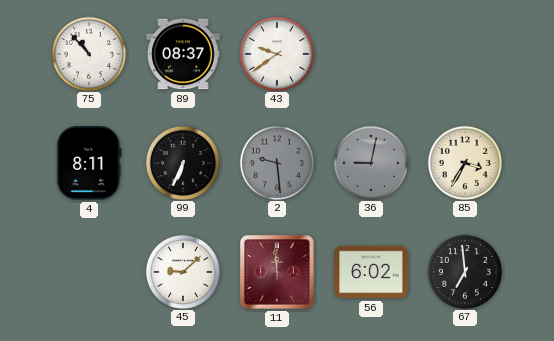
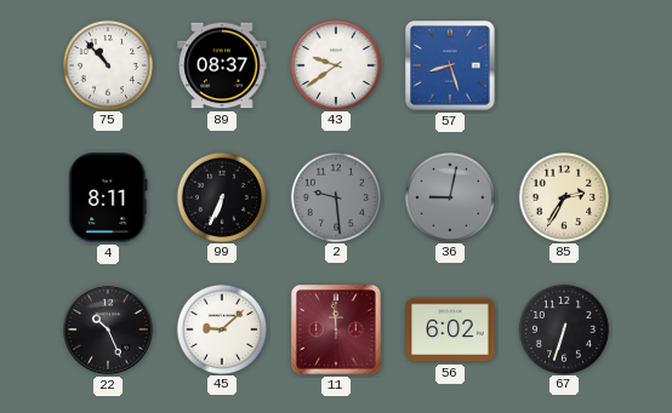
57: none -> 8:27
85: 3:35 -> 2:35
22: none -> 10:26
67: 6:59 -> 6:33
